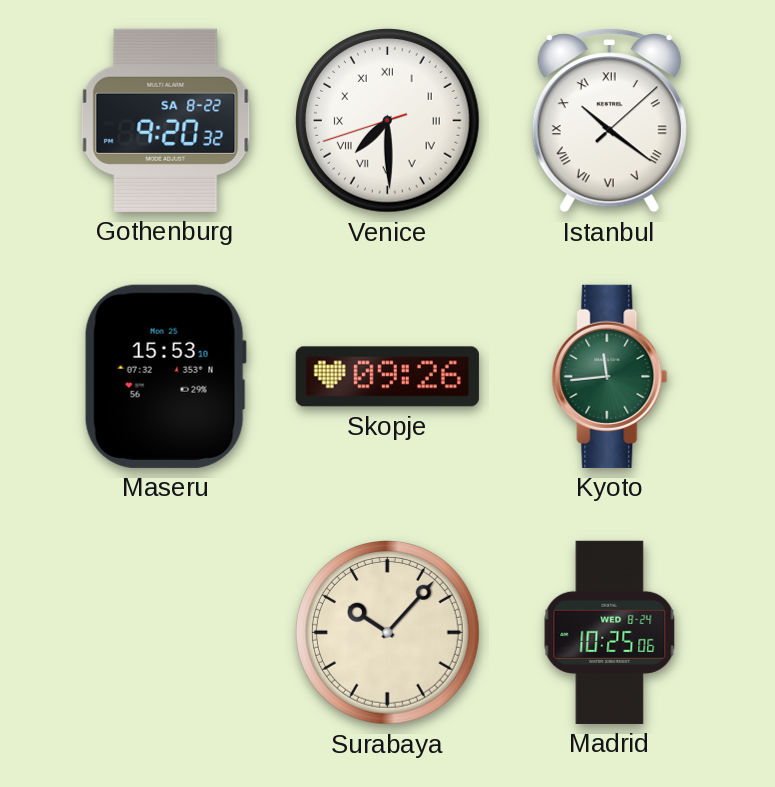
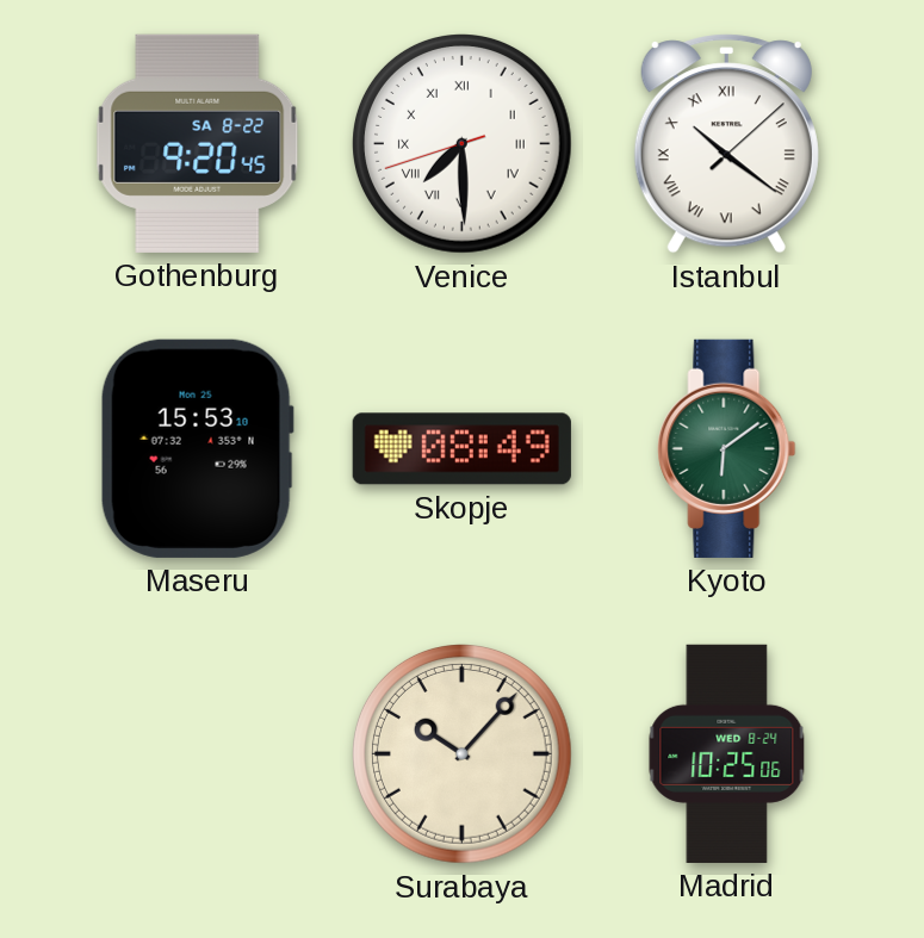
Gothenburg: 9:20:32 -> 9:20:45
Skopje: 09:26 -> 08:49
Kyoto: 11:44 -> 6:09
